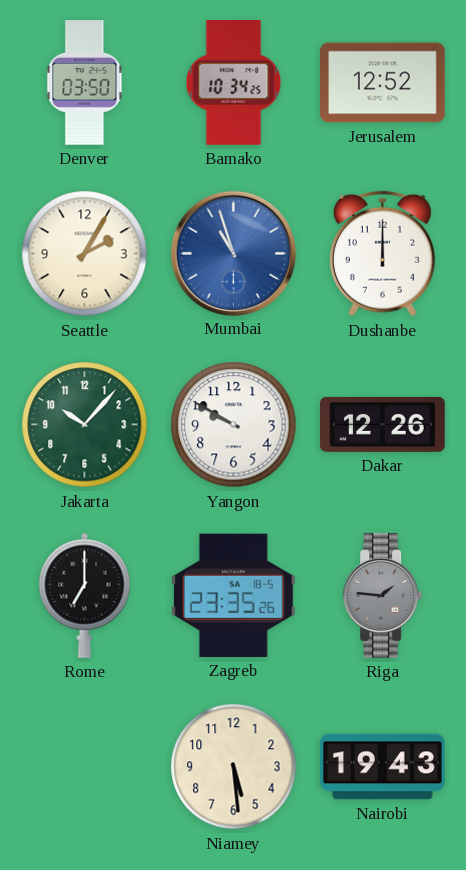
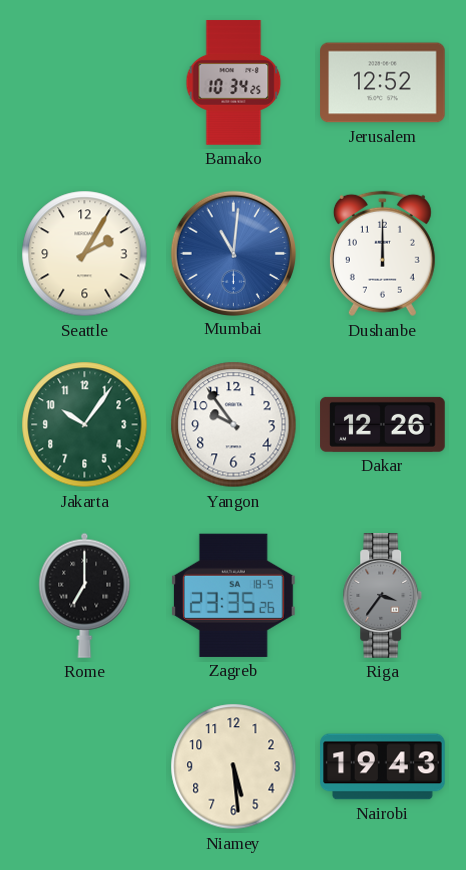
Denver: 03:50 -> none
Mumbai: 10:57 -> 11:01
Jakarta: 10:07 -> 10:06
Yangon: 9:50 -> 9:54
Riga: 1:46 -> 3:36
